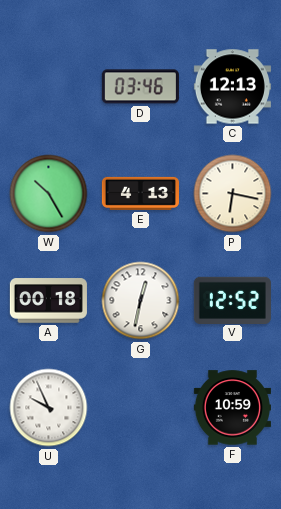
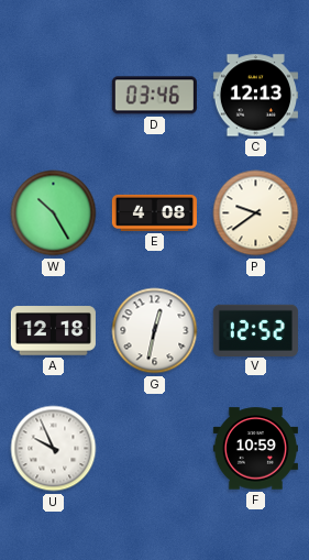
E: 4:13 -> 4:08
P: 6:17 -> 9:39
A: 00:18 -> 12:18
